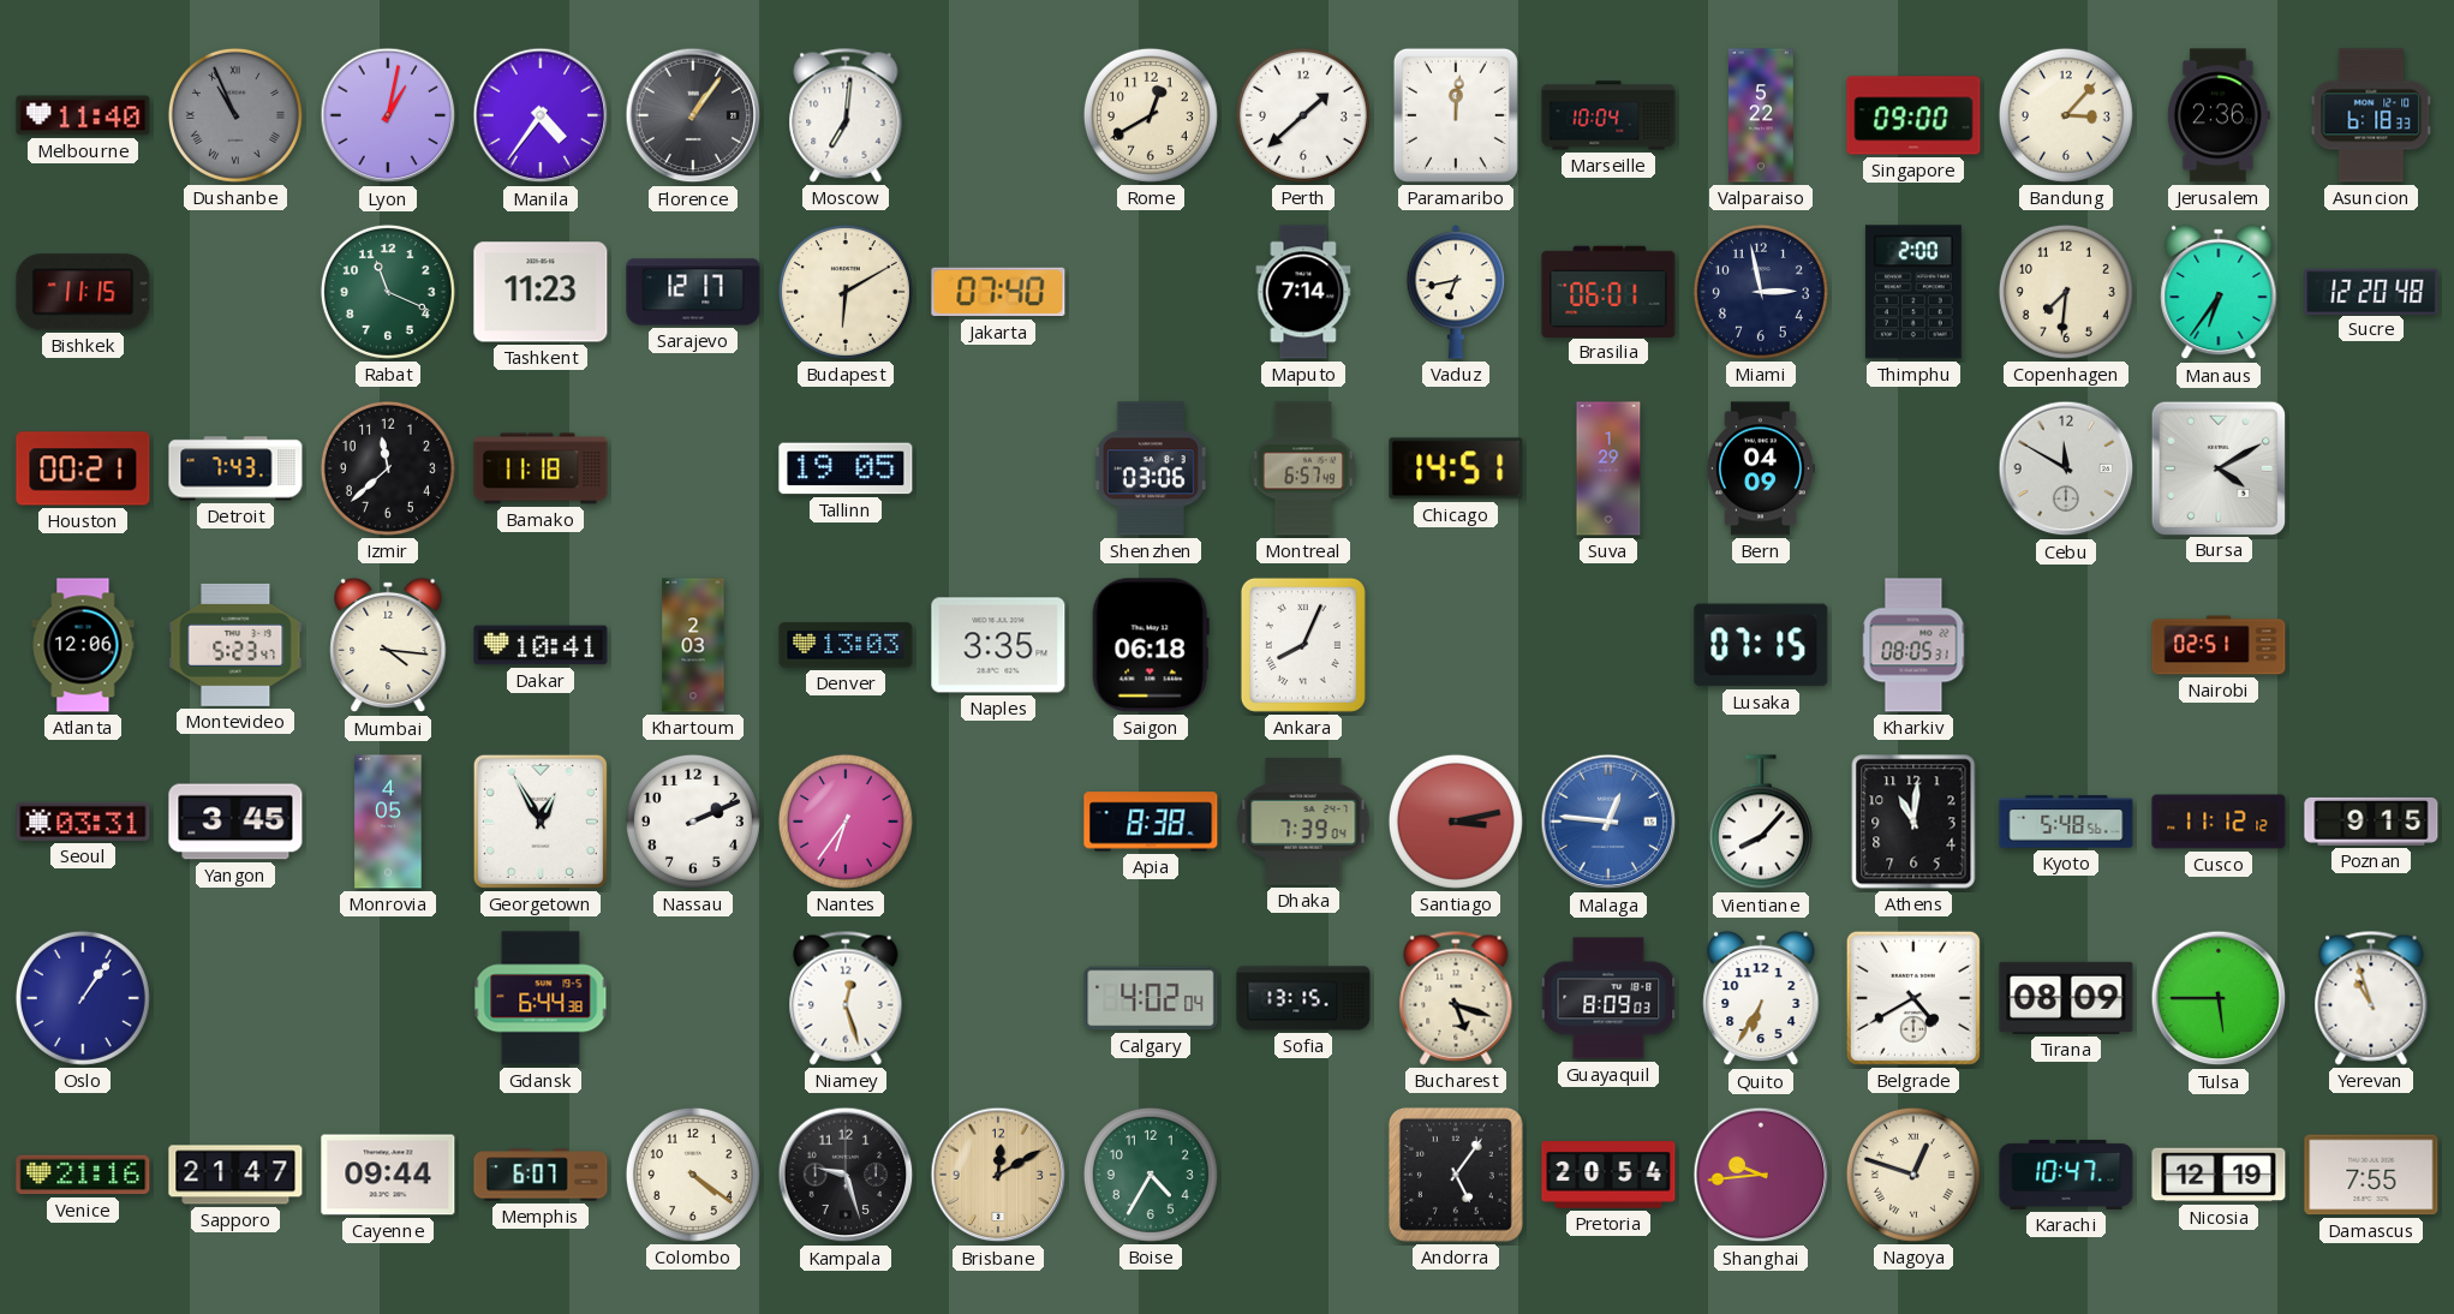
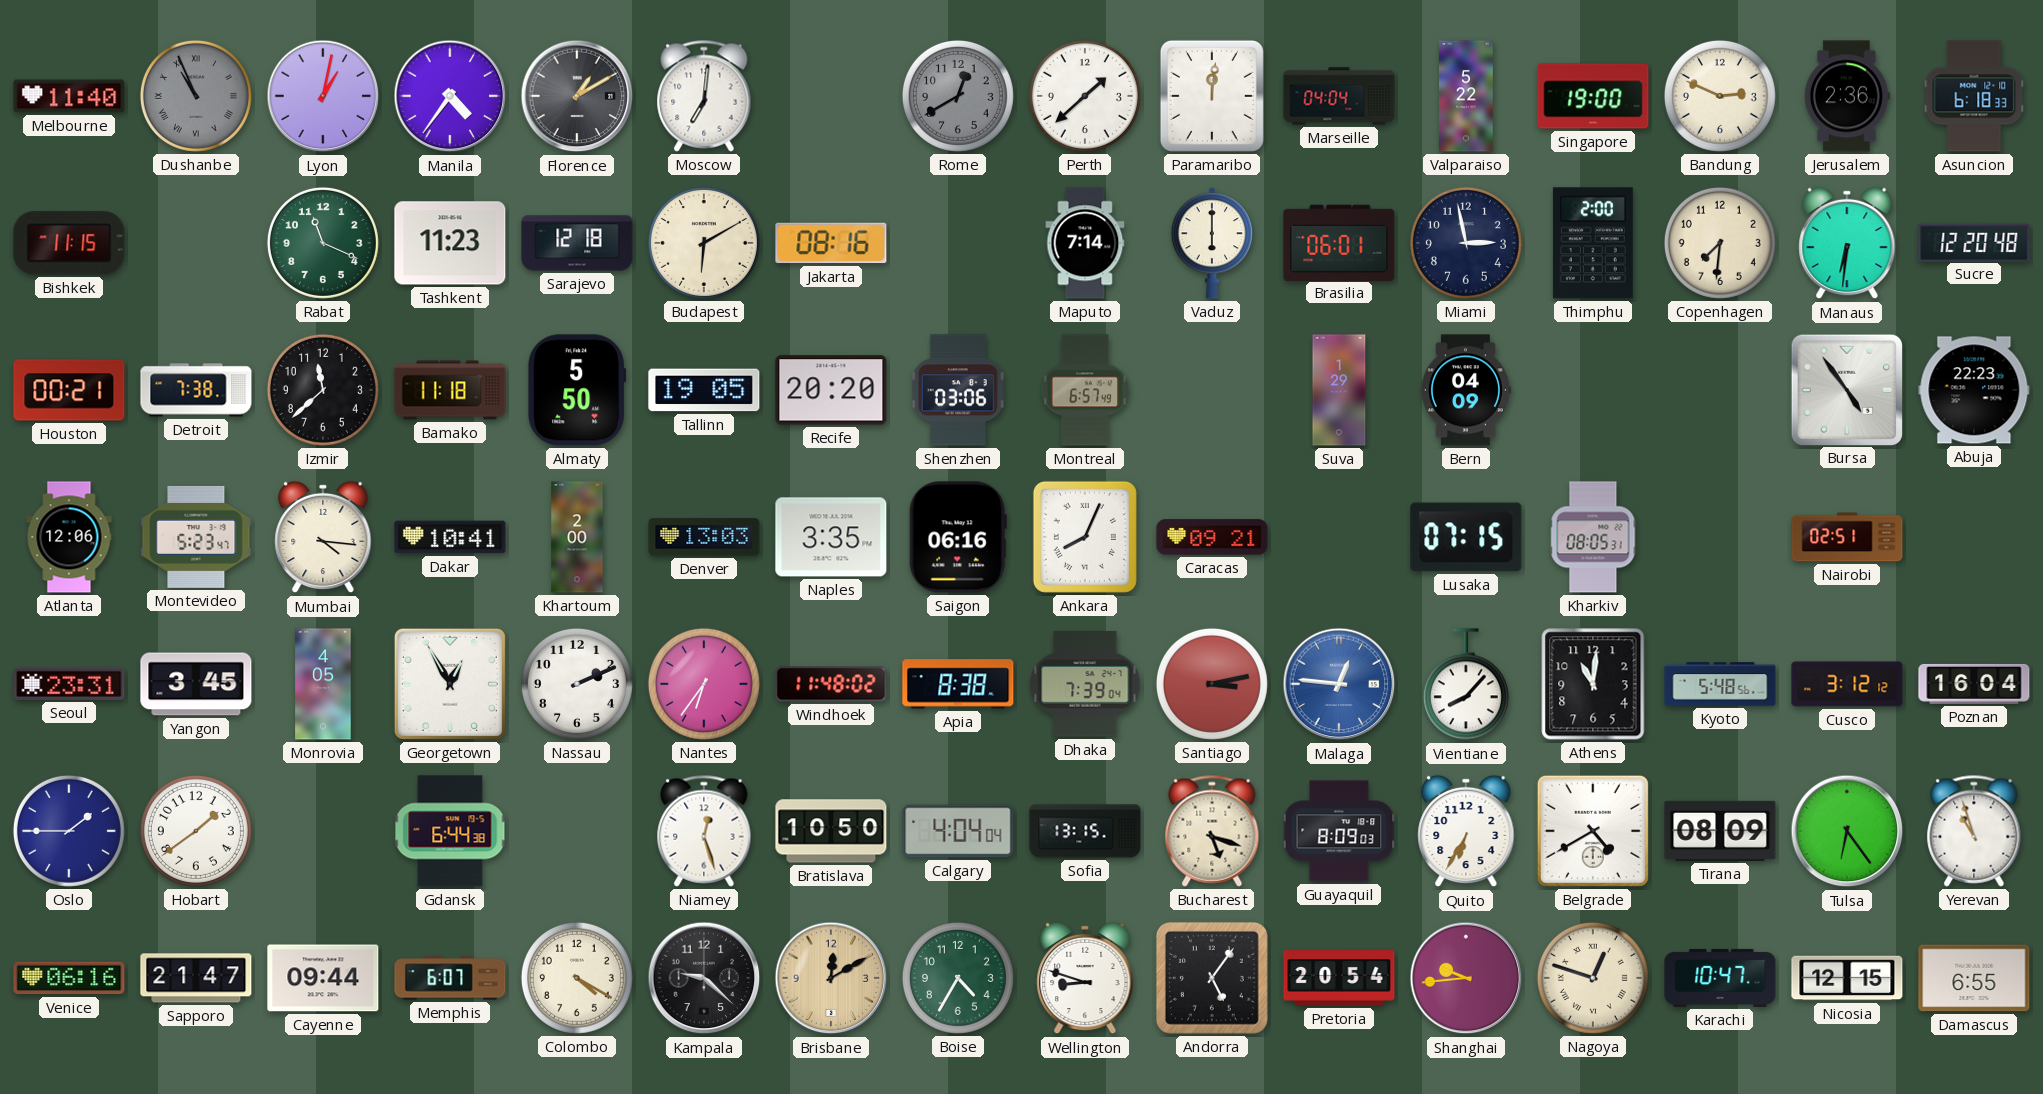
Florence: 1:06 -> 1:10
Rome dial: cream -> grey
Marseille: 10:04 -> 04:04
Singapore: 09:00 -> 19:00
Bandung: 3:07 -> 2:49
Sarajevo: 12:17 -> 12:18
Jakarta: 07:40 -> 08:16
Vaduz: 6:43 -> 6:00
Manaus: 6:36 -> 6:31
Detroit: 7:43 -> 7:38
Almaty: none -> 5:50
Recife: none -> 20:20
Chicago: 14:51 -> none
Cebu: 11:50 -> none
Bursa: 4:10 -> 4:54
Abuja: none -> 22:23
Khartoum: 2:03 -> 2:00
Saigon: 06:18 -> 06:16
Caracas: none -> 09:21
Seoul: 03:31 -> 23:31
Windhoek: none -> 11:48
Cusco: 11:12 -> 3:12
Poznan: 9:15 -> 16:04
Oslo: 1:06 -> 1:45
Hobart: none -> 1:39
Bratislava: none -> 10:50
Calgary: 4:02 -> 4:04
Tulsa: 5:45 -> 6:24
Venice: 21:16 -> 06:16
Colombo: 4:21 -> 4:20
Kampala: 9:27 -> 9:22
Wellington: none -> 8:48
Nicosia: 12:19 -> 12:15
Damascus: 7:55 -> 6:55
